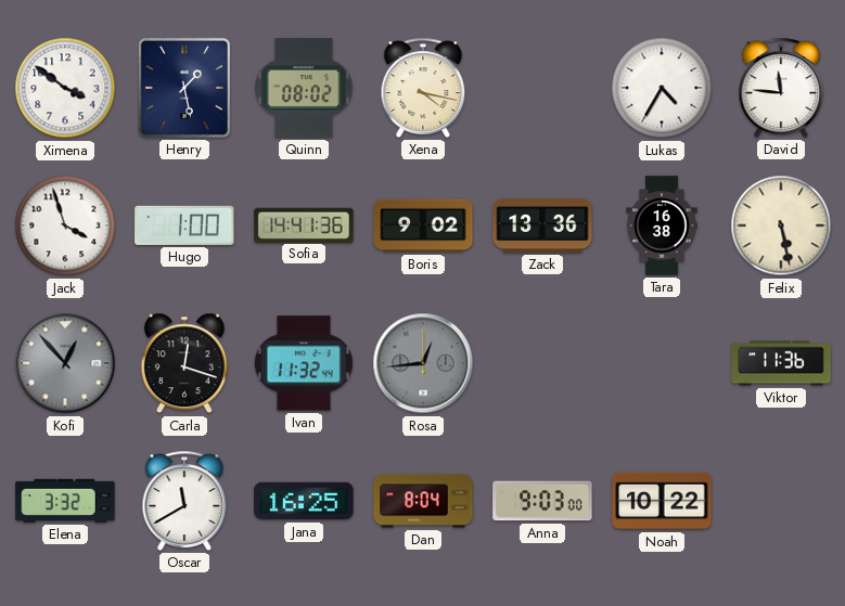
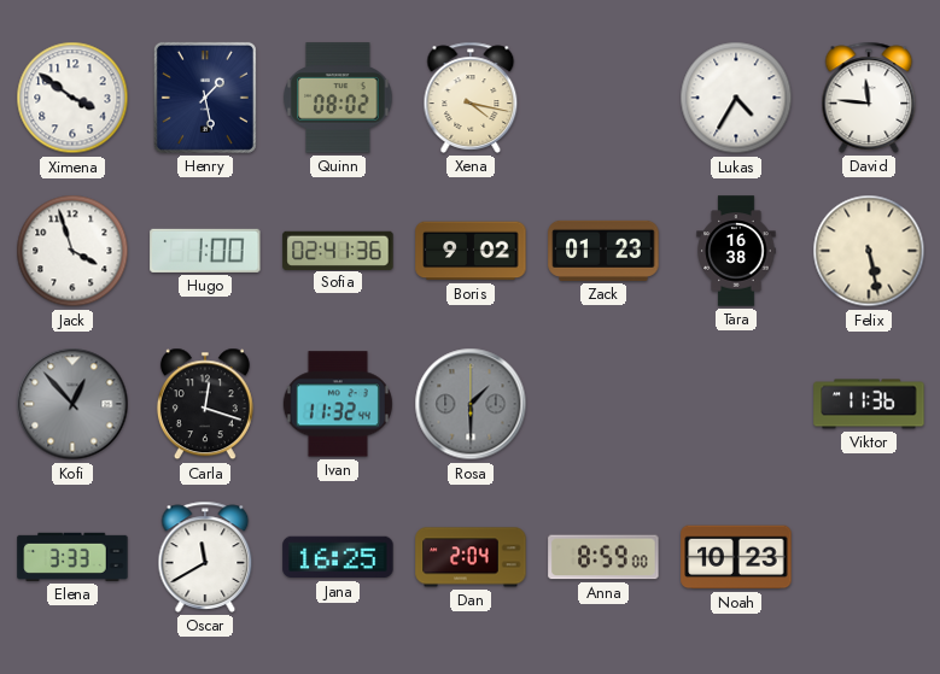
Sofia: 14:41 -> 02:41
Zack: 13:36 -> 01:23
Rosa: 12:44 -> 1:30
Elena: 3:32 -> 3:33
Dan: 8:04 -> 2:04
Anna: 9:03 -> 8:59
Noah: 10:22 -> 10:23
